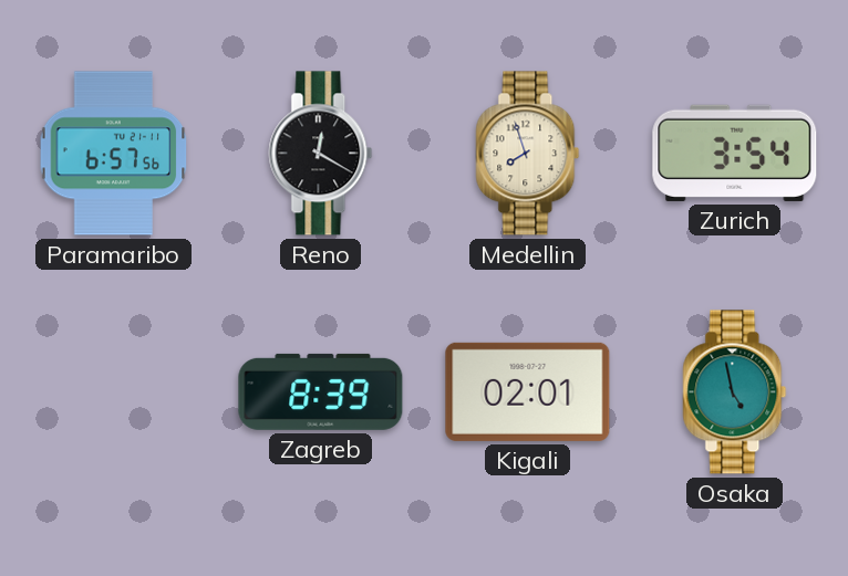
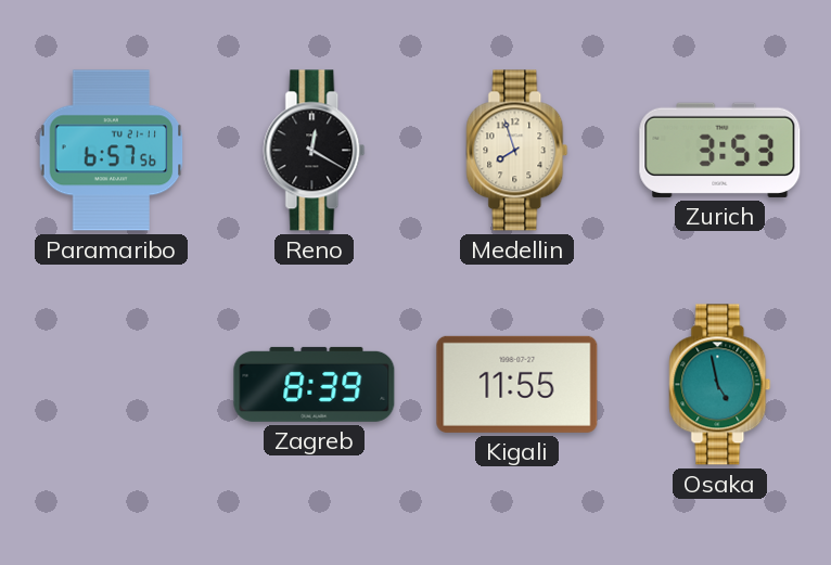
Zurich: 3:54 -> 3:53
Kigali: 02:01 -> 11:55
